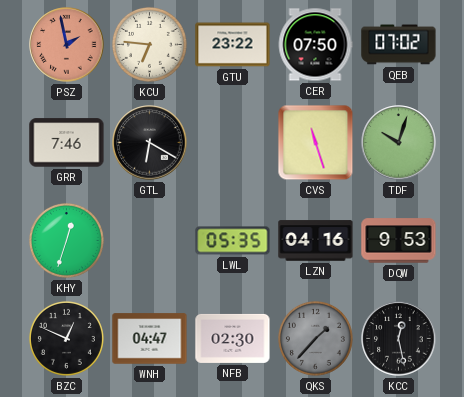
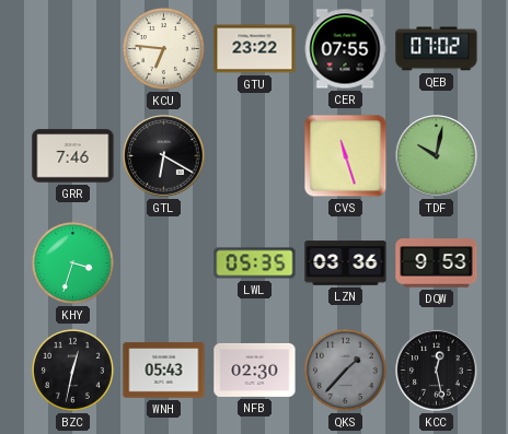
PSZ: 1:58 -> none
CER: 07:50 -> 07:55
TDF: 10:03 -> 10:02
KHY: 12:33 -> 3:33
LZN: 04:16 -> 03:36
BZC: 12:49 -> 12:32
WNH: 04:47 -> 05:43
